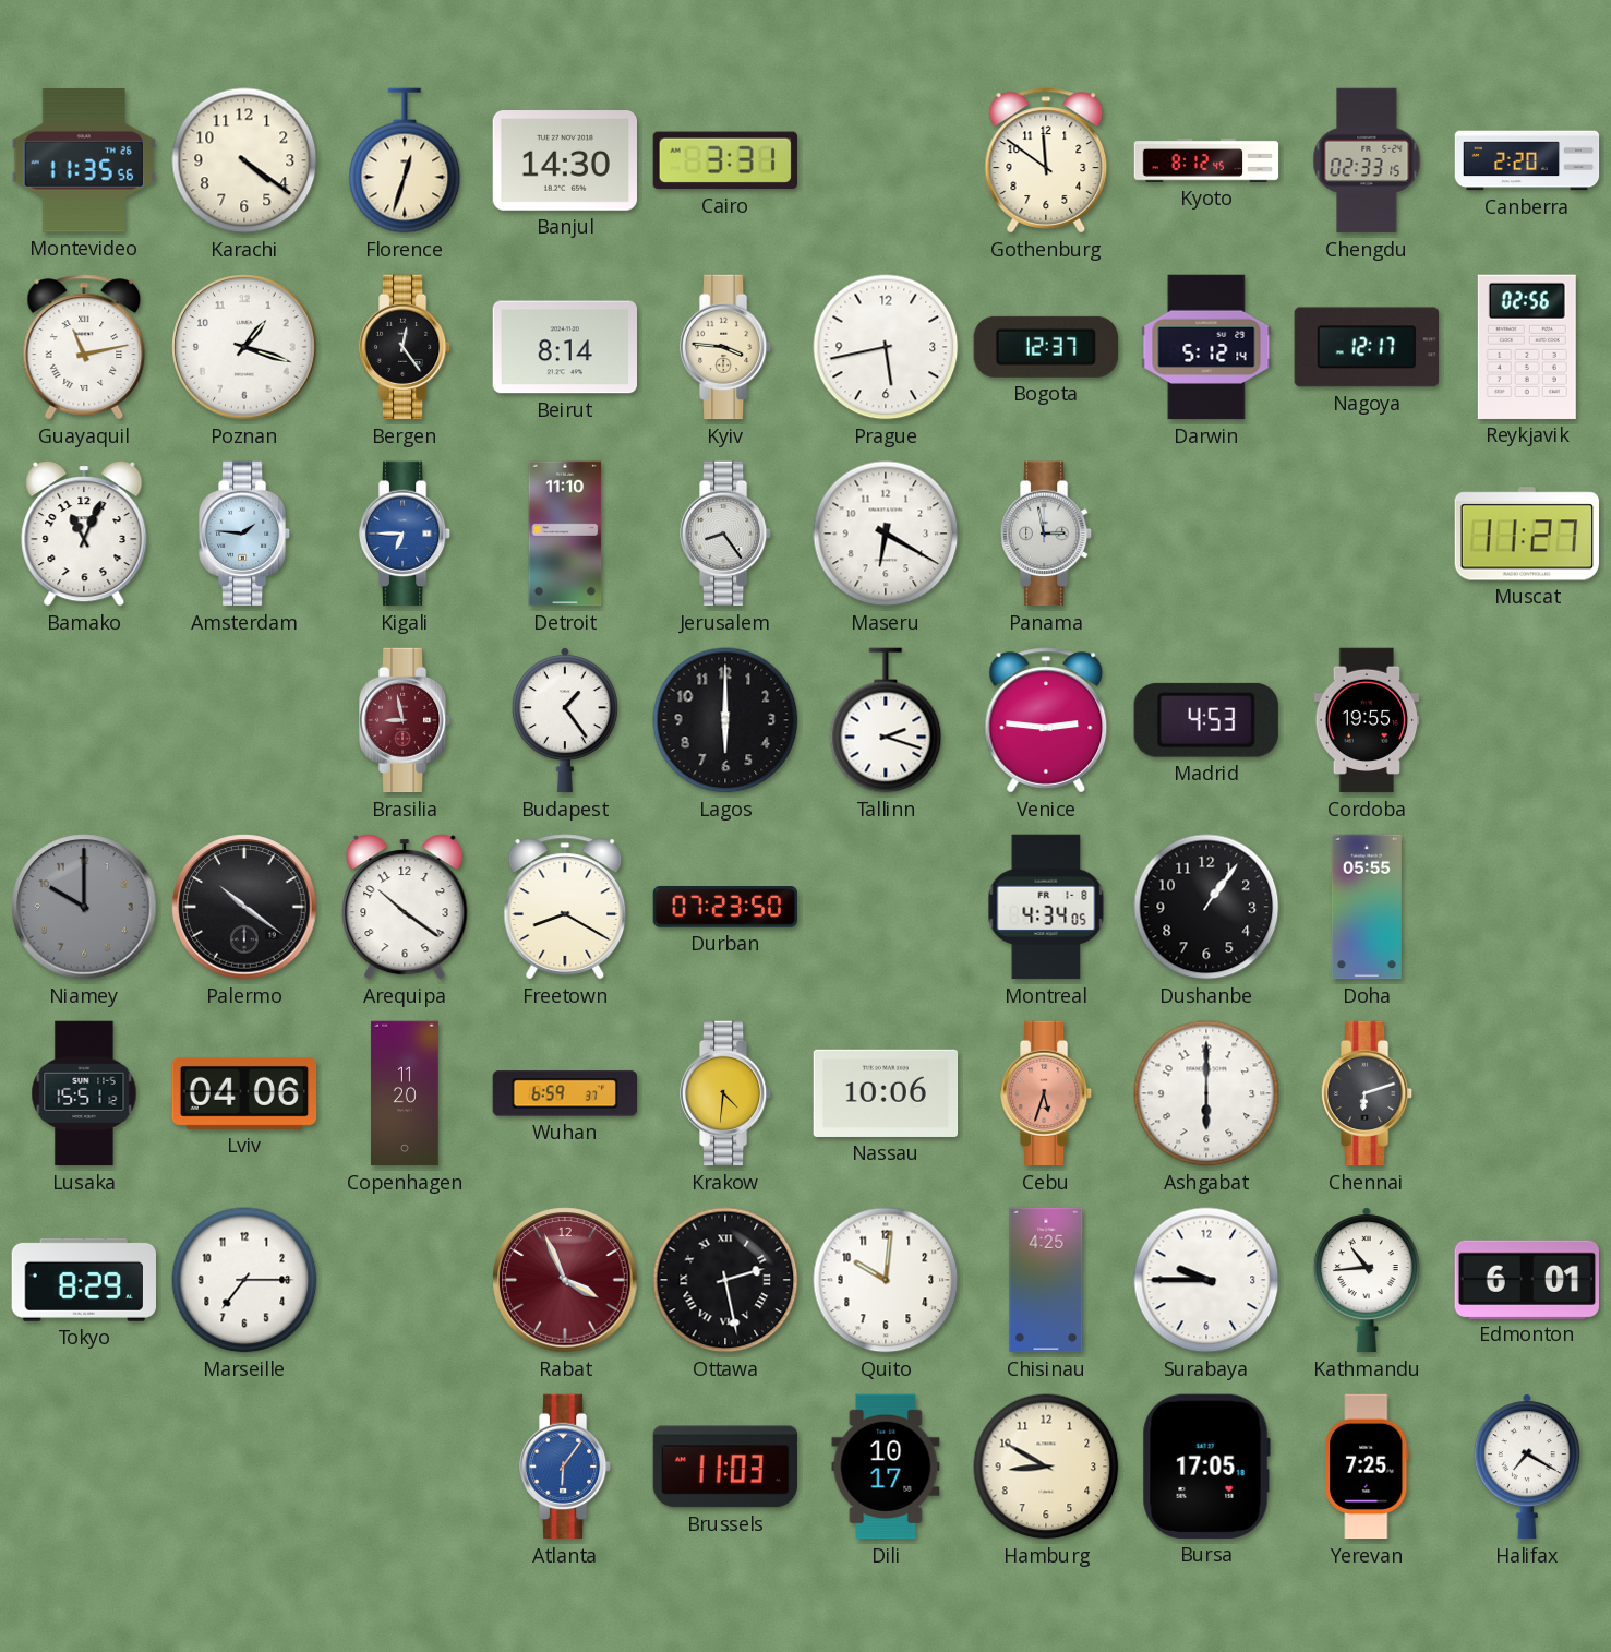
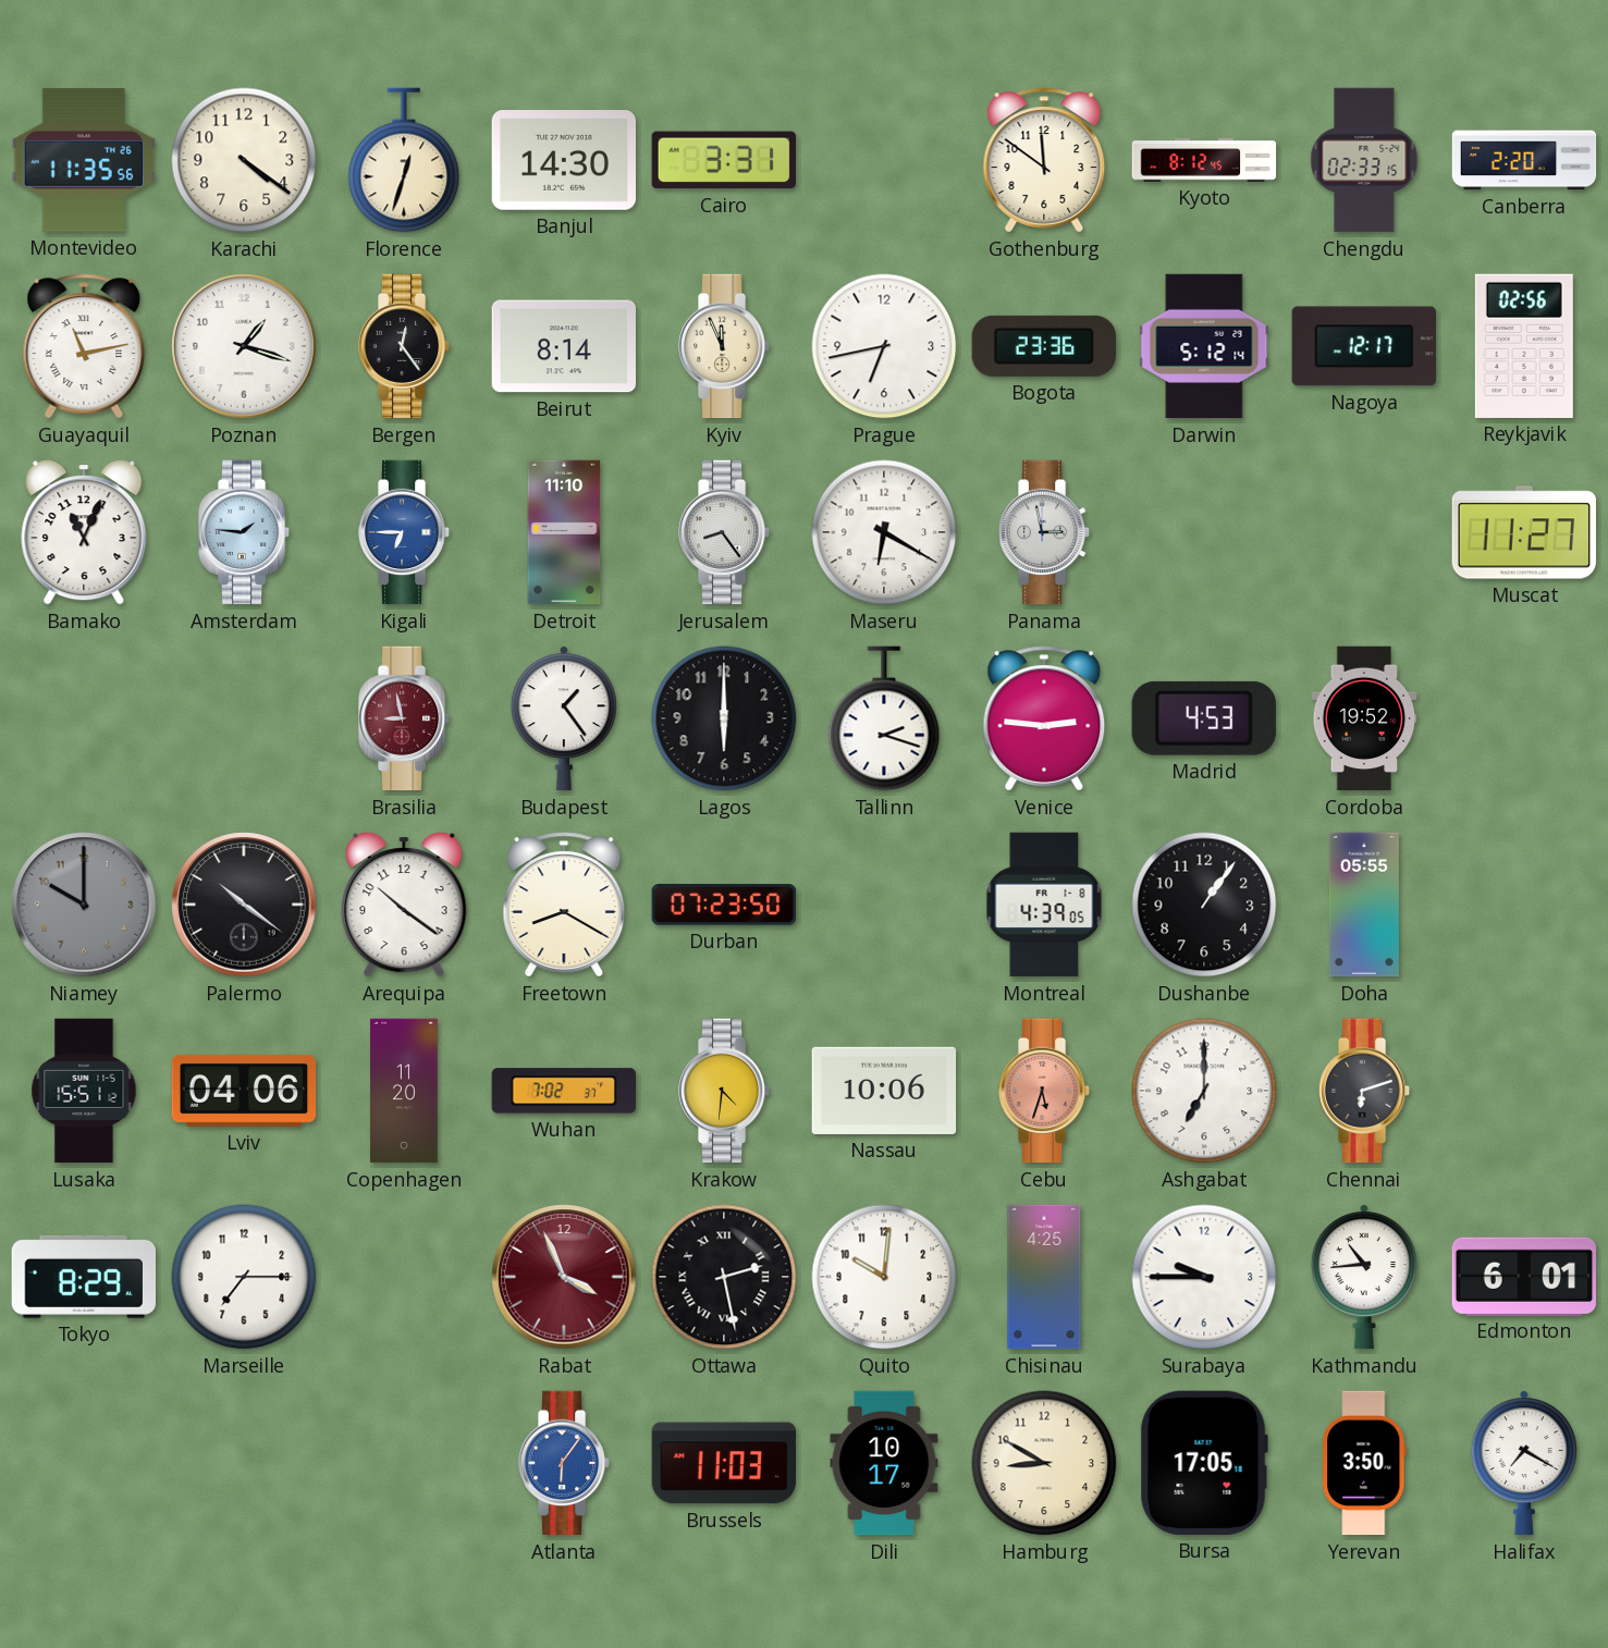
Kyiv: 3:46 -> 11:56
Prague: 5:43 -> 6:43
Bogota: 12:37 -> 23:36
Cordoba: 19:55 -> 19:52
Montreal: 4:34 -> 4:39
Wuhan: 6:59 -> 7:02
Ashgabat: 6:00 -> 7:00
Yerevan: 7:25 -> 3:50
